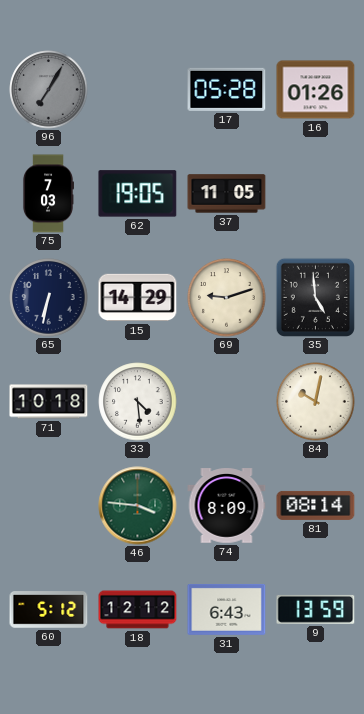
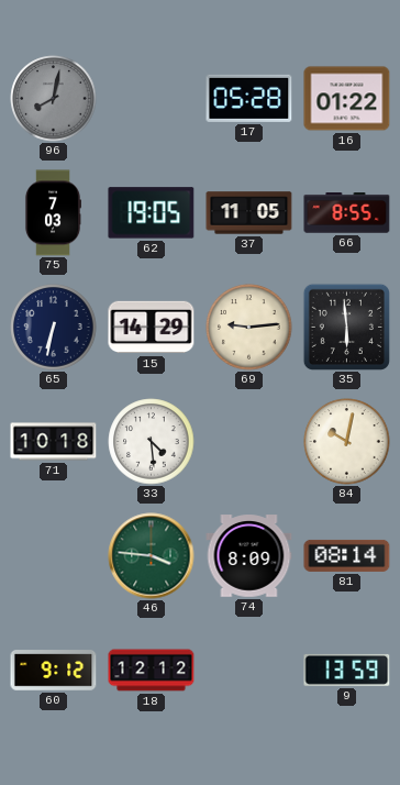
96: 7:05 -> 8:02
16: 01:26 -> 01:22
66: none -> 8:55
69: 9:12 -> 9:14
35: 4:59 -> 5:59
60: 5:12 -> 9:12
31: 6:43 -> none
